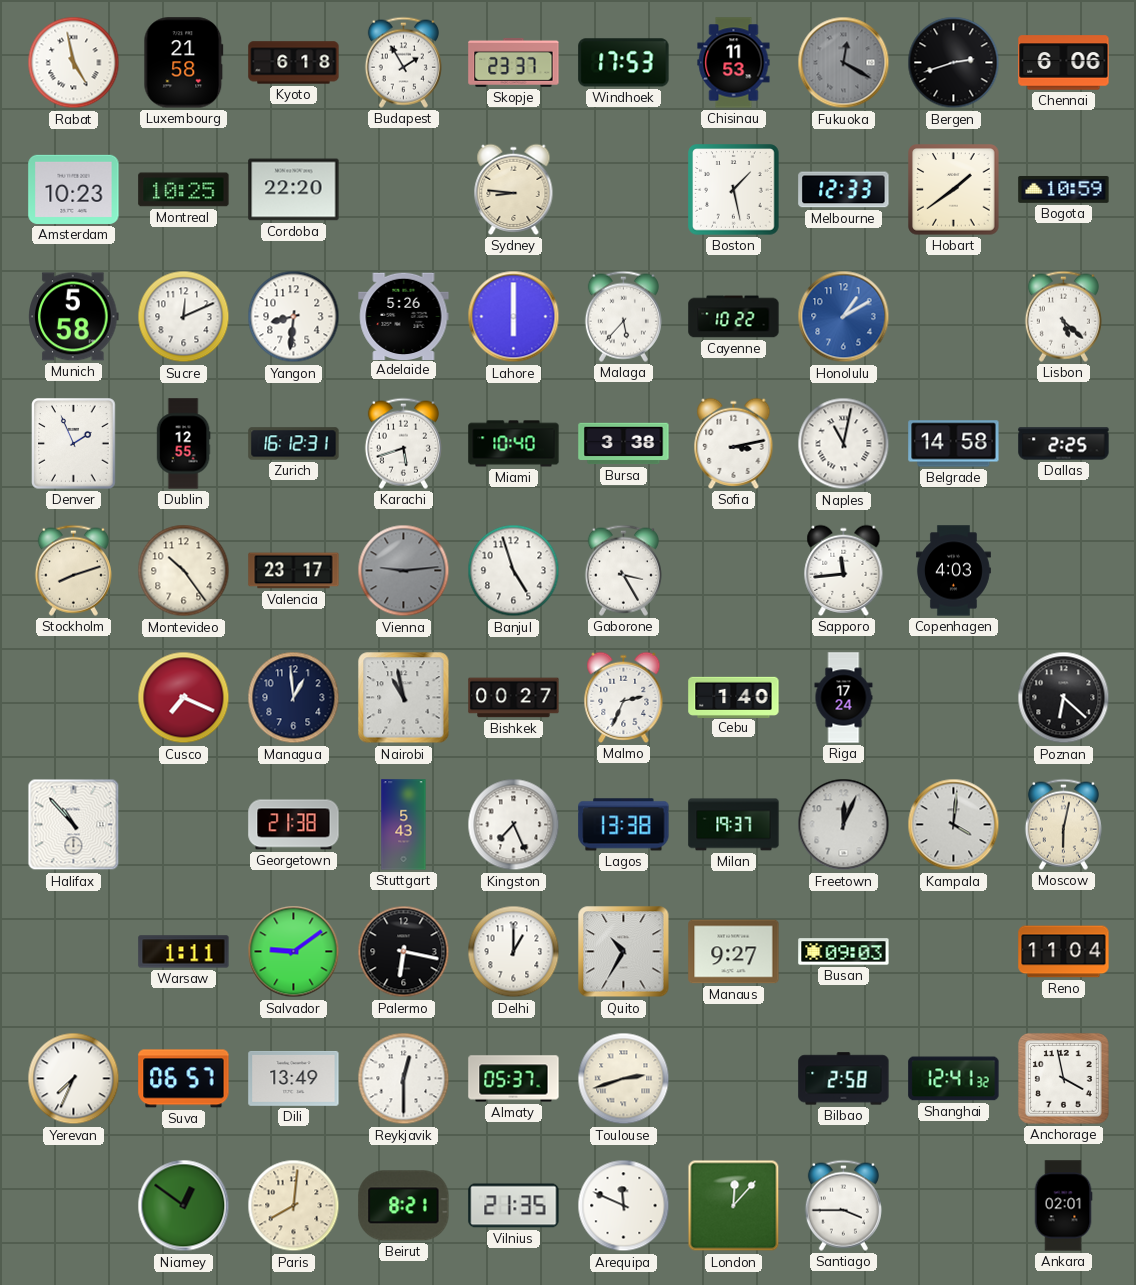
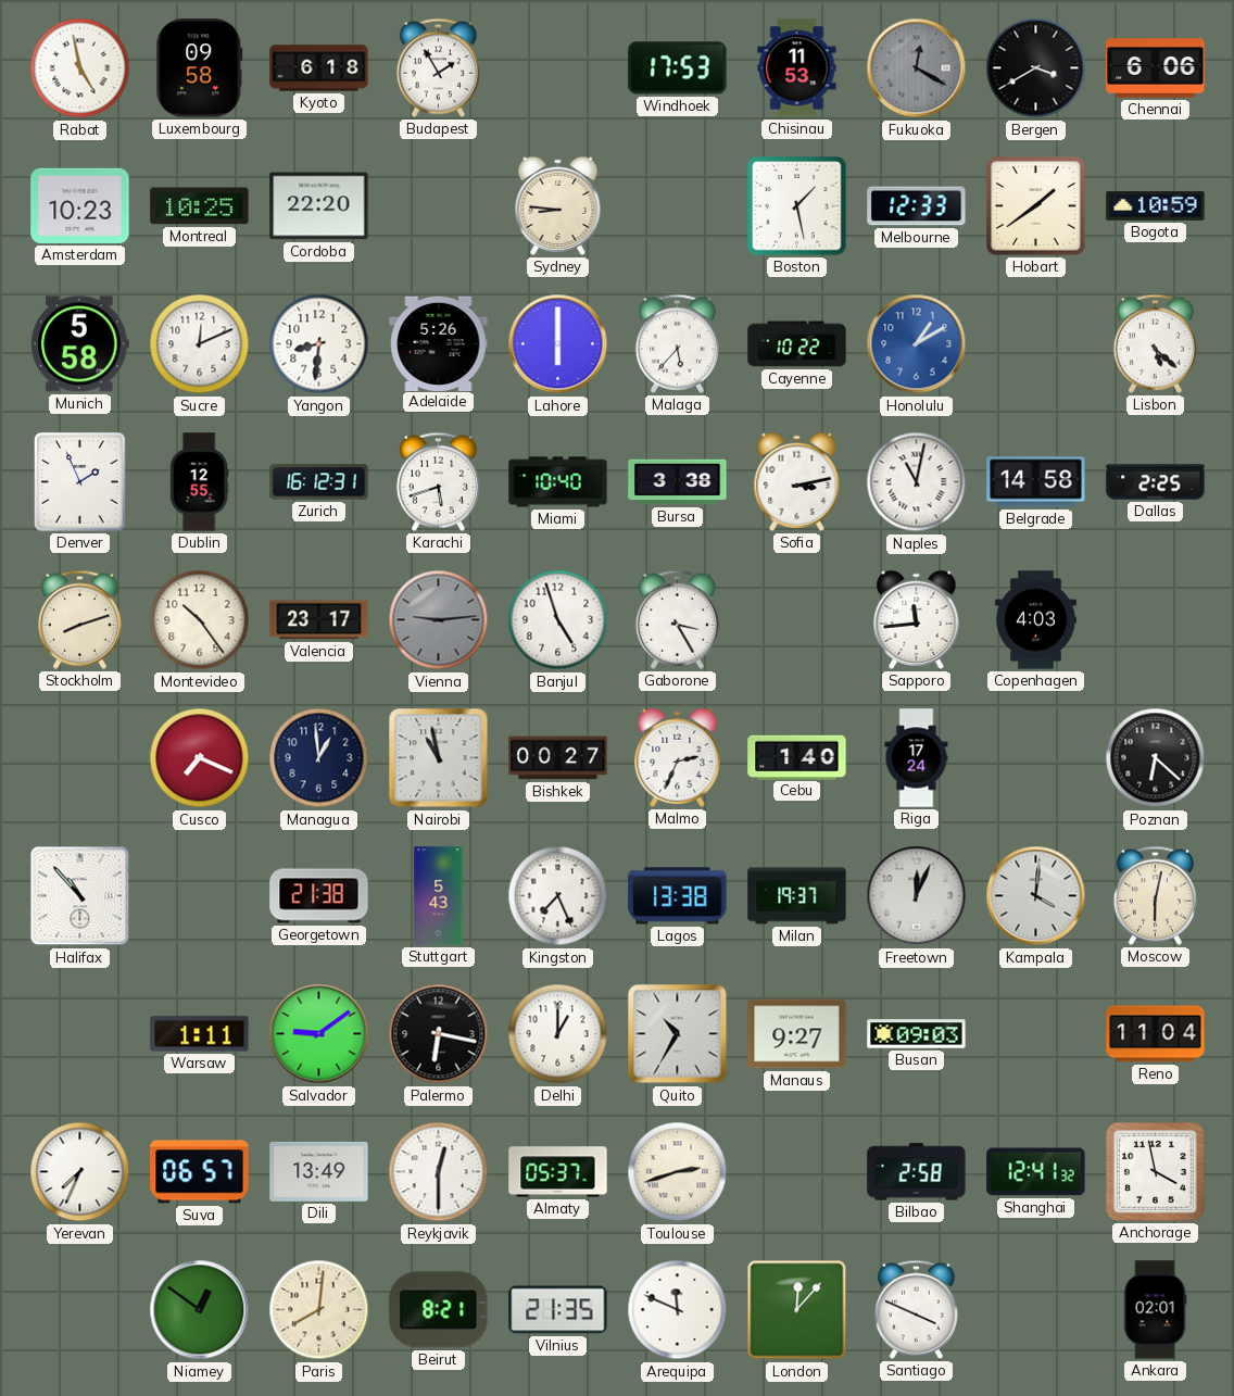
Luxembourg: 21:58 -> 09:58
Skopje: 23:37 -> none
Bergen: 2:42 -> 3:40
Santiago: 3:45 -> 3:49
